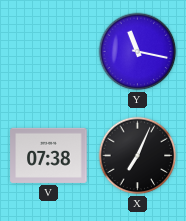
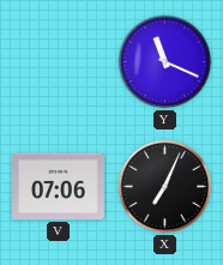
Y: 11:17 -> 11:19
V: 07:38 -> 07:06
